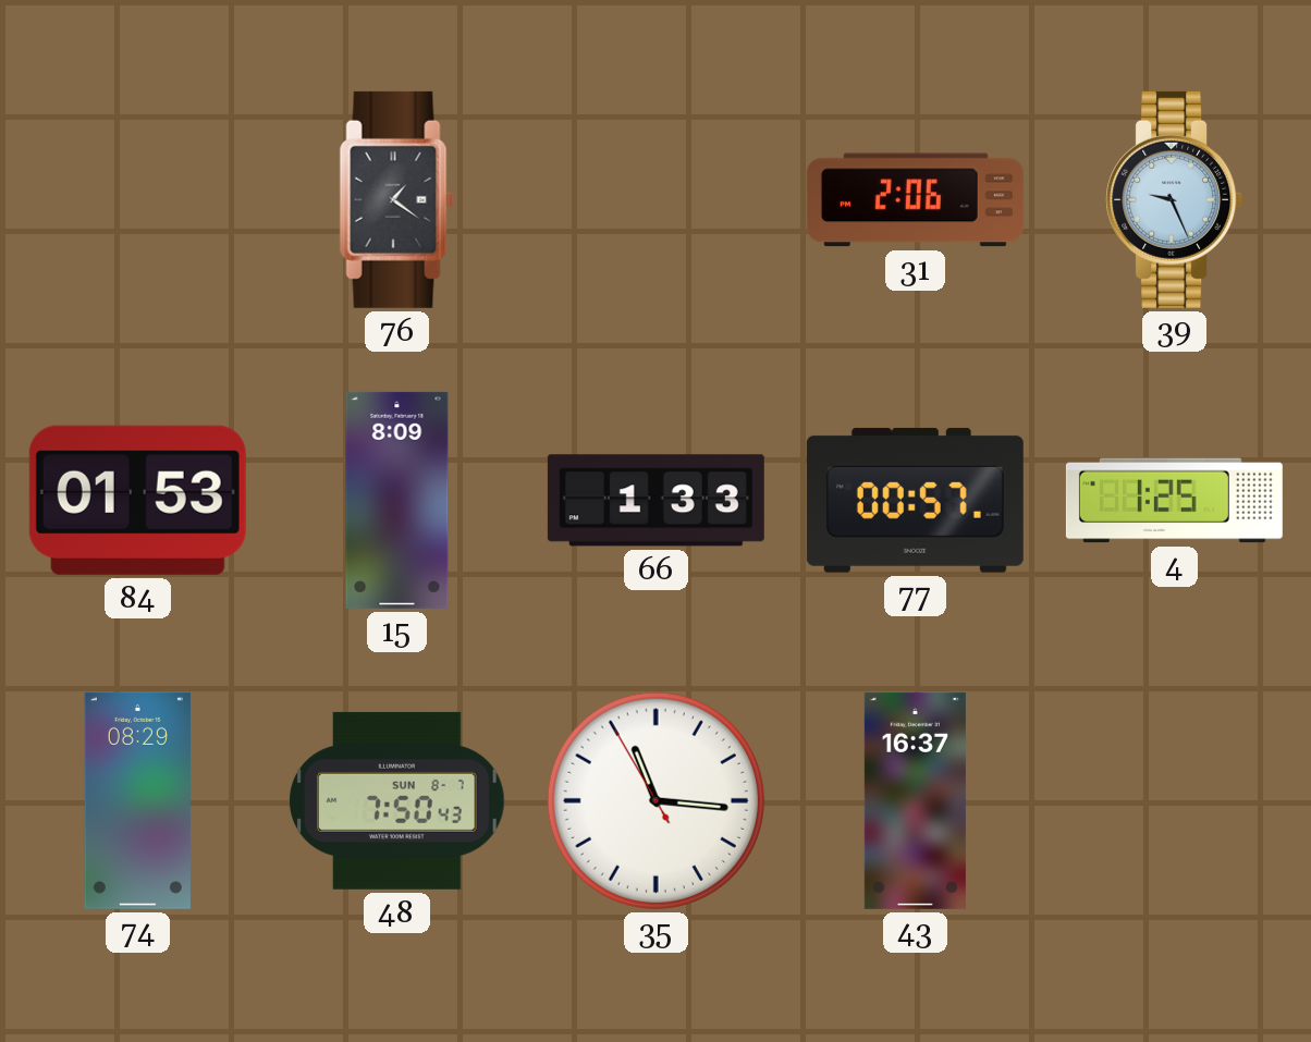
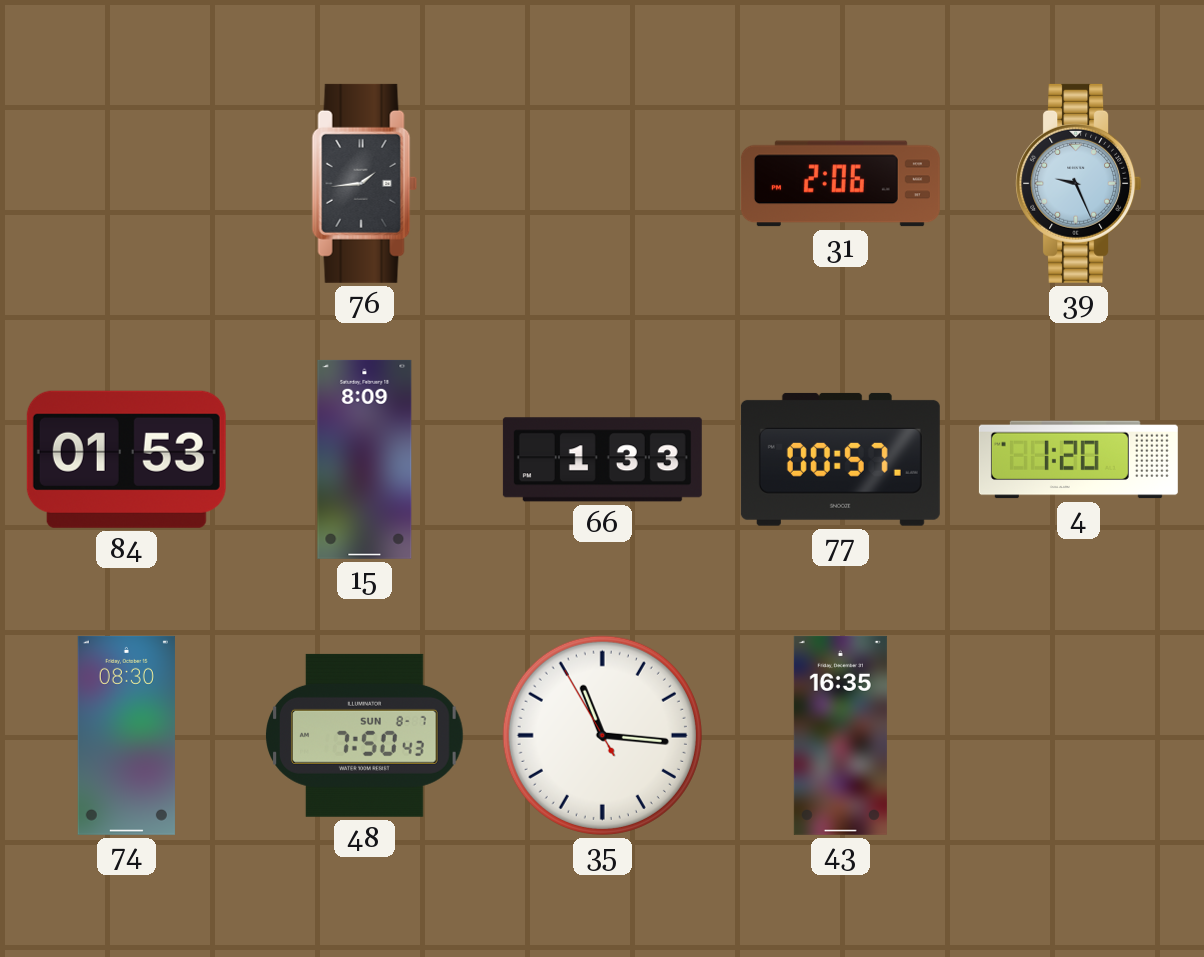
76: 1:21 -> 1:44
4: 1:25 -> 1:20
74: 08:29 -> 08:30
43: 16:37 -> 16:35
